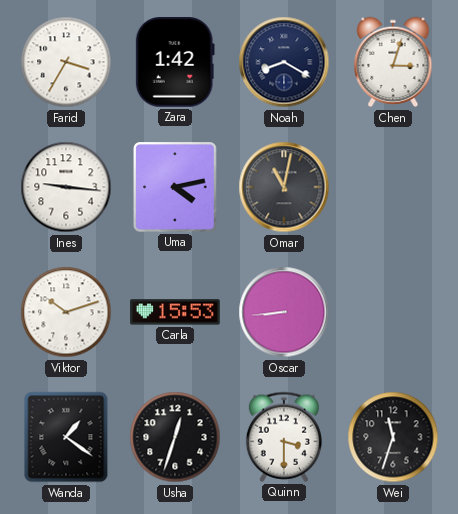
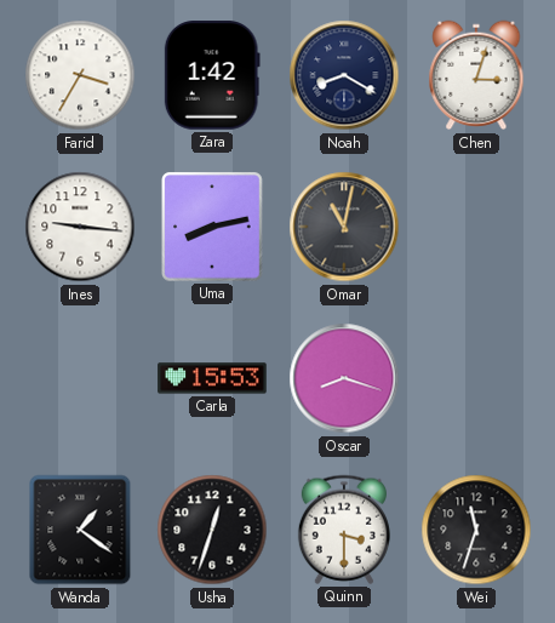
Uma: 4:13 -> 8:13
Viktor: 10:12 -> none
Oscar: 8:44 -> 8:18
